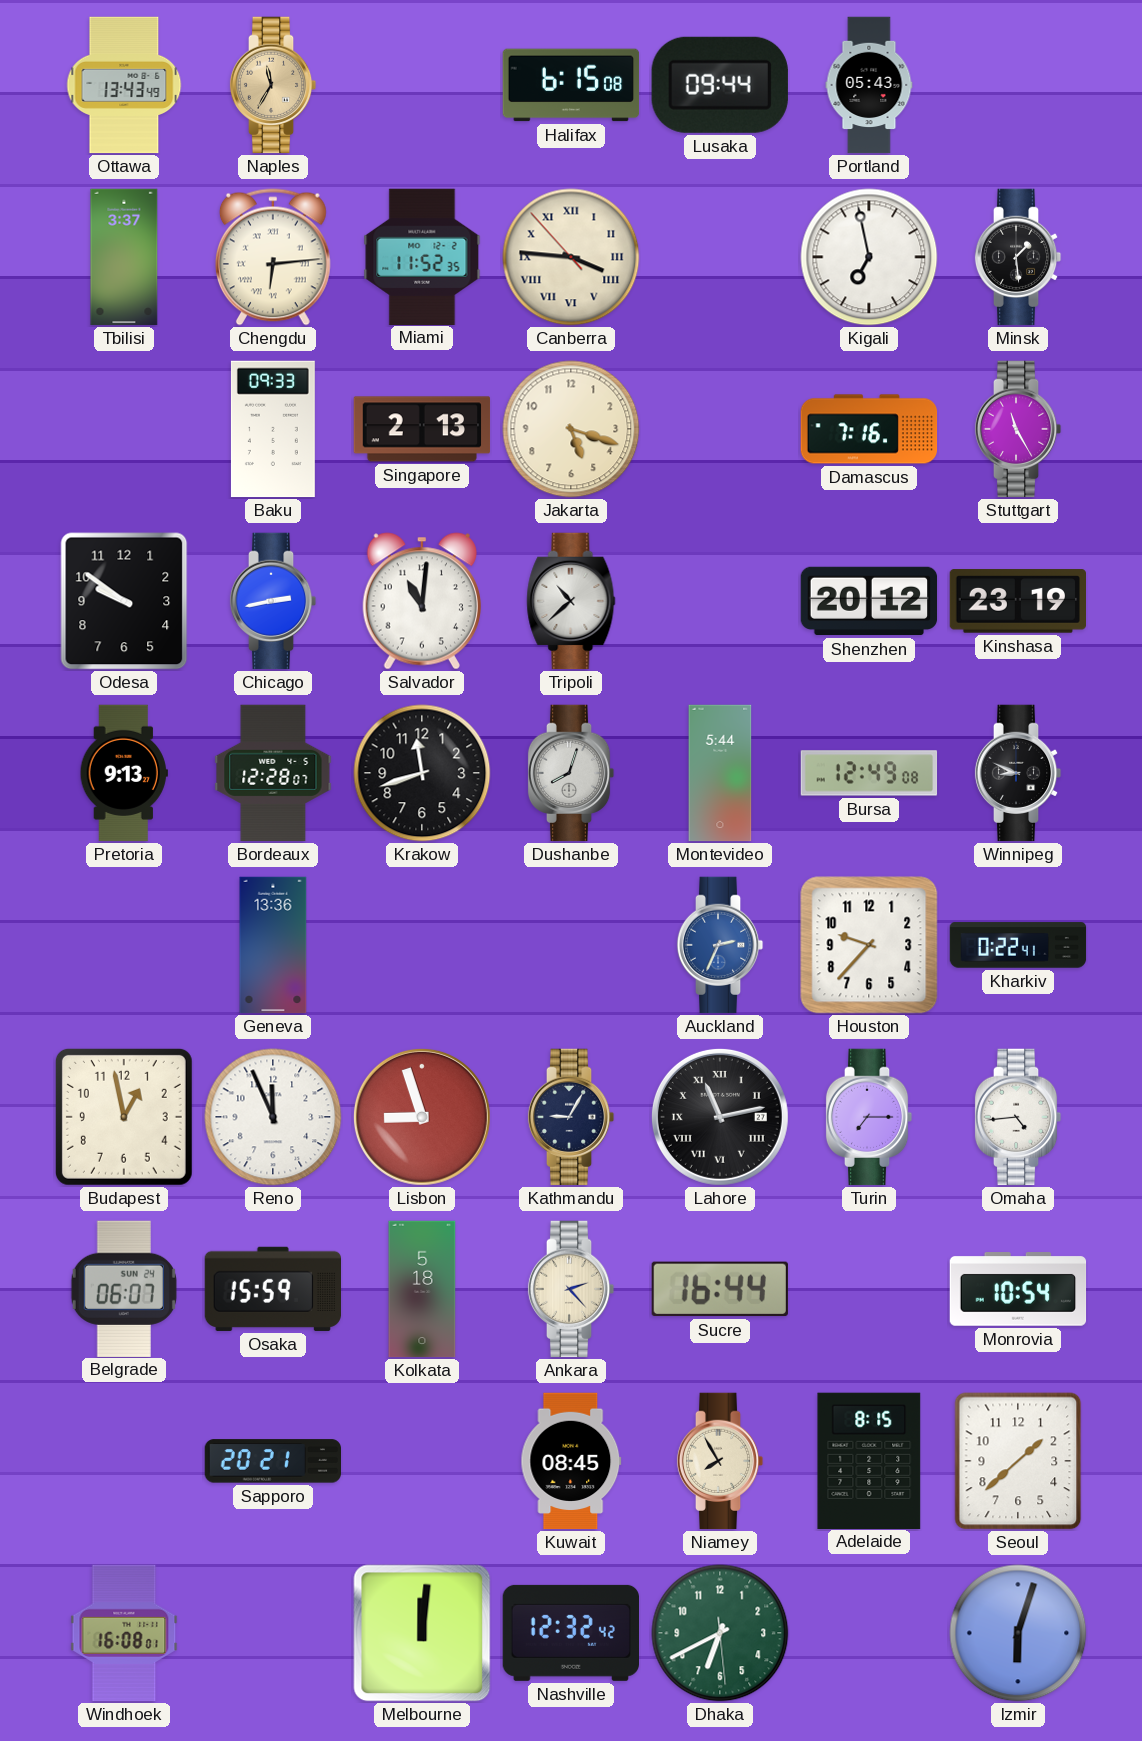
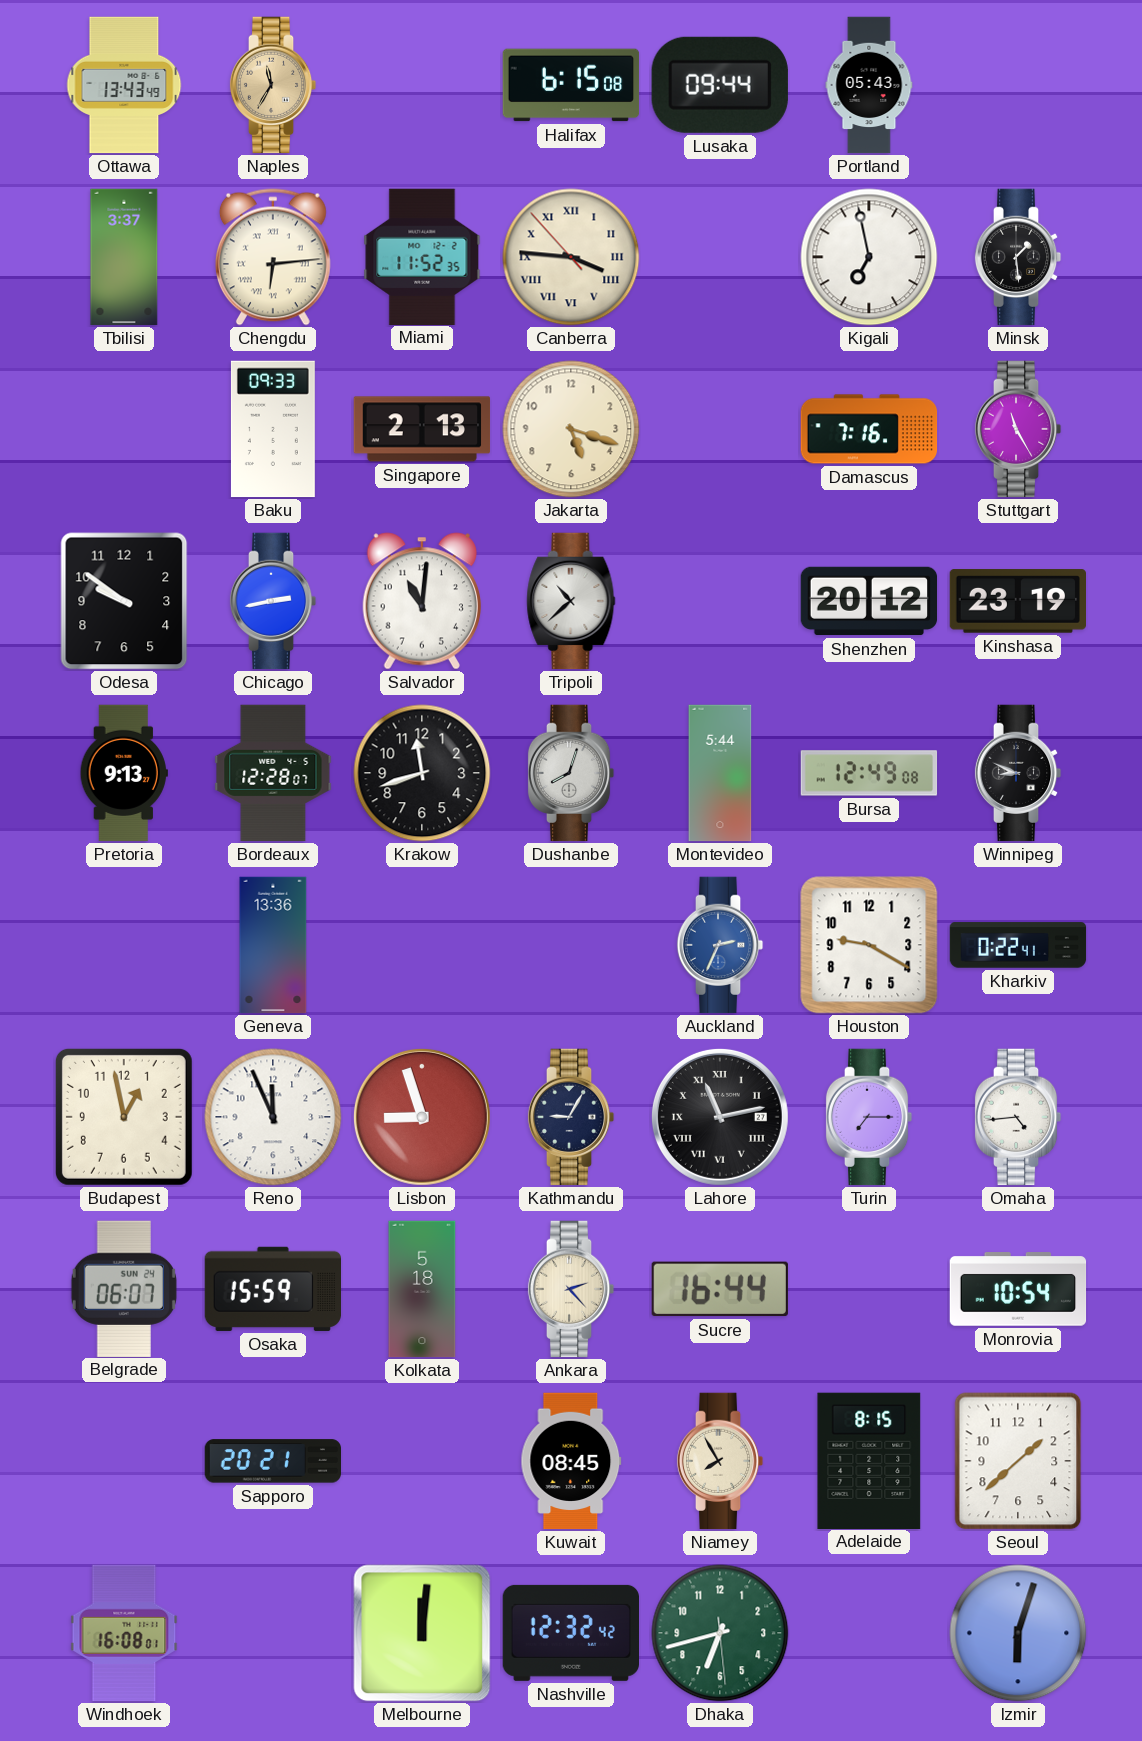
Houston: 9:37 -> 9:20
Dhaka: 6:40 -> 6:42
